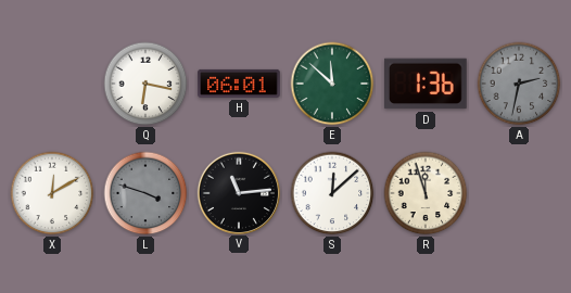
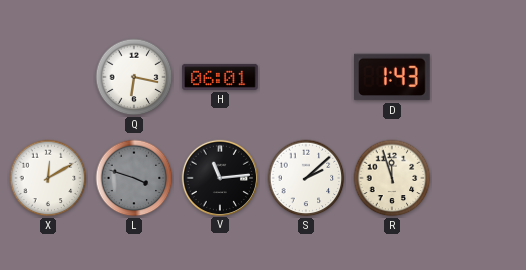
E: 11:52 -> none
D: 1:36 -> 1:43
A: 2:32 -> none
S: 12:08 -> 2:08
